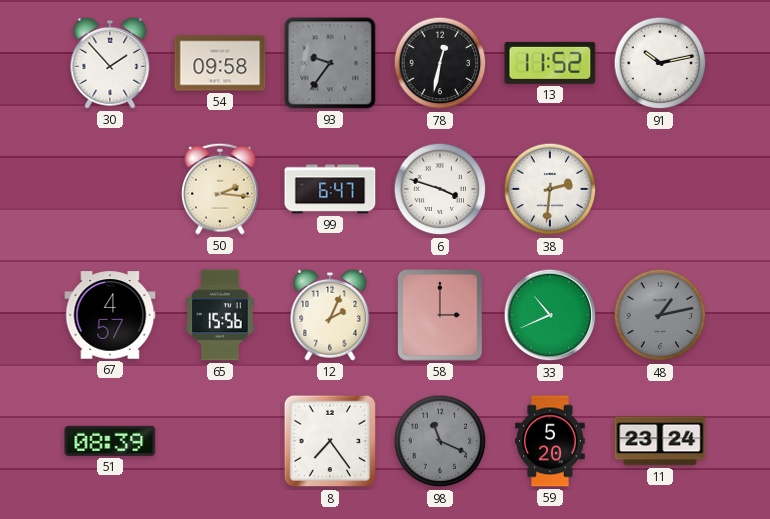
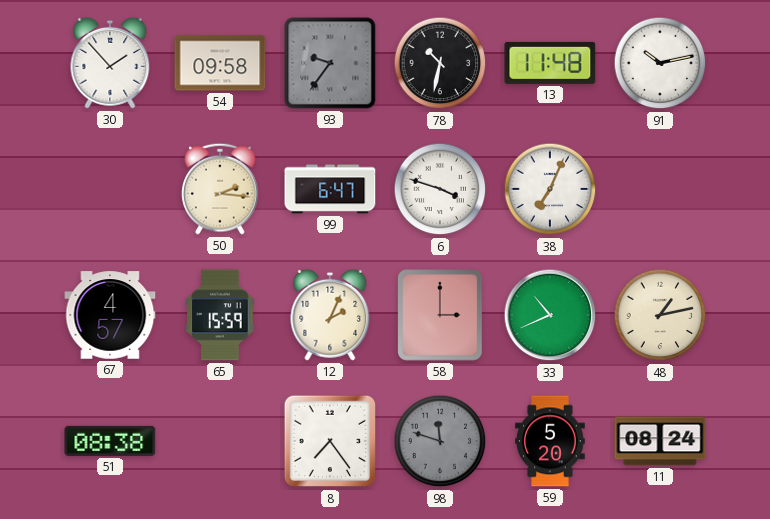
78: 12:32 -> 10:32
13: 11:52 -> 11:48
38: 2:31 -> 7:04
65: 15:56 -> 15:59
48 dial: grey -> cream
51: 08:39 -> 08:38
98: 11:19 -> 11:48
11: 23:24 -> 08:24
